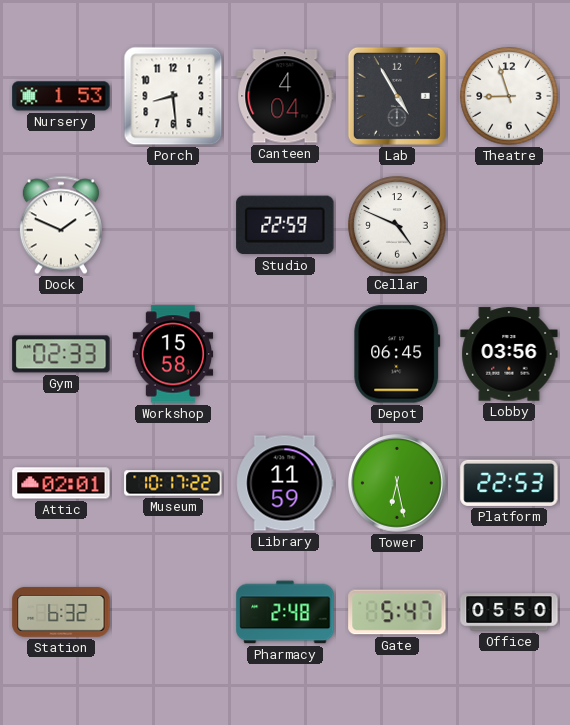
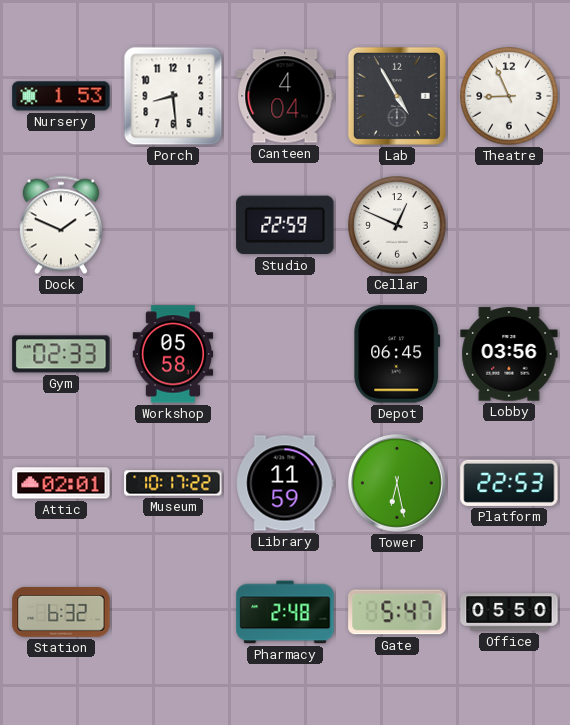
Theatre: 8:57 -> 8:56
Cellar: 4:49 -> 12:49
Workshop: 15:58 -> 05:58
